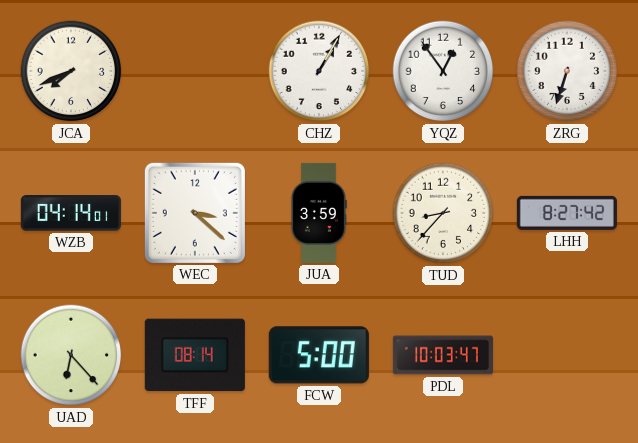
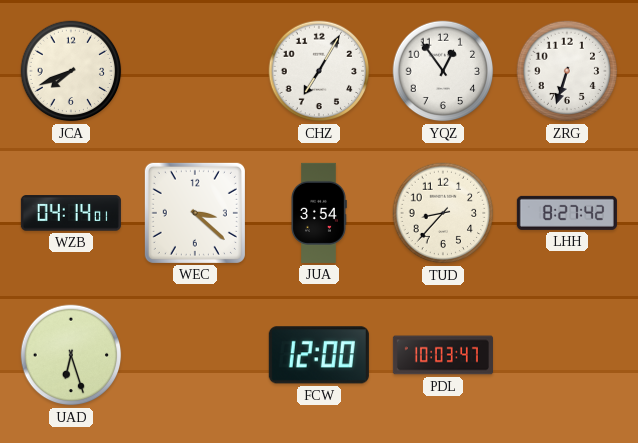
CHZ: 1:05 -> 7:05
JUA: 3:59 -> 3:54
UAD: 6:23 -> 6:27
TFF: 08:14 -> none
FCW: 5:00 -> 12:00
